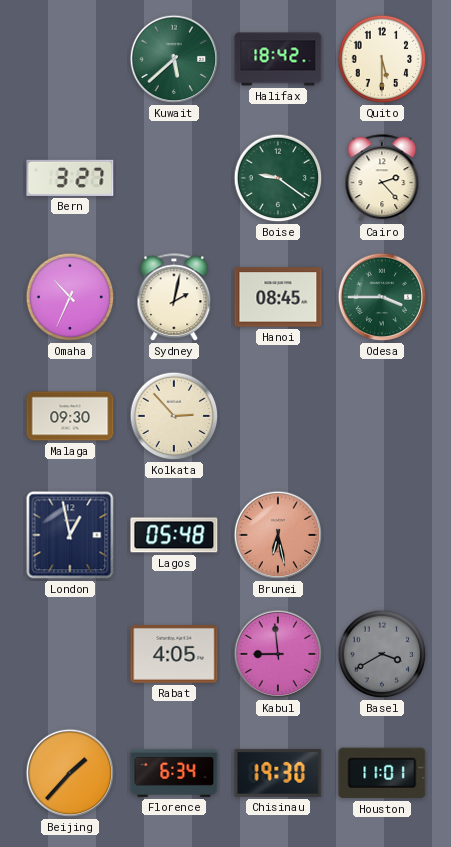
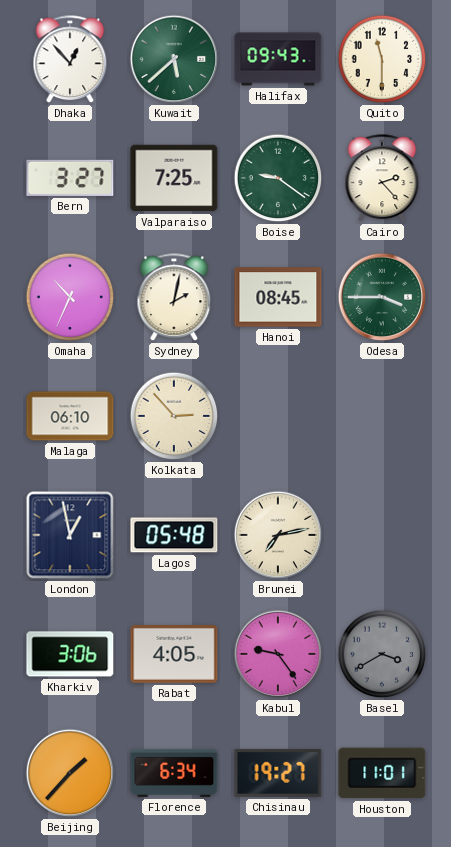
Dhaka: none -> 12:53
Halifax: 18:42 -> 09:43
Quito: 5:30 -> 11:30
Valparaiso: none -> 7:25
Malaga: 09:30 -> 06:10
Brunei: 6:28 -> 7:13
Brunei dial: salmon -> cream
Kharkiv: none -> 3:06
Kabul: 8:59 -> 9:24
Chisinau: 19:30 -> 19:27
